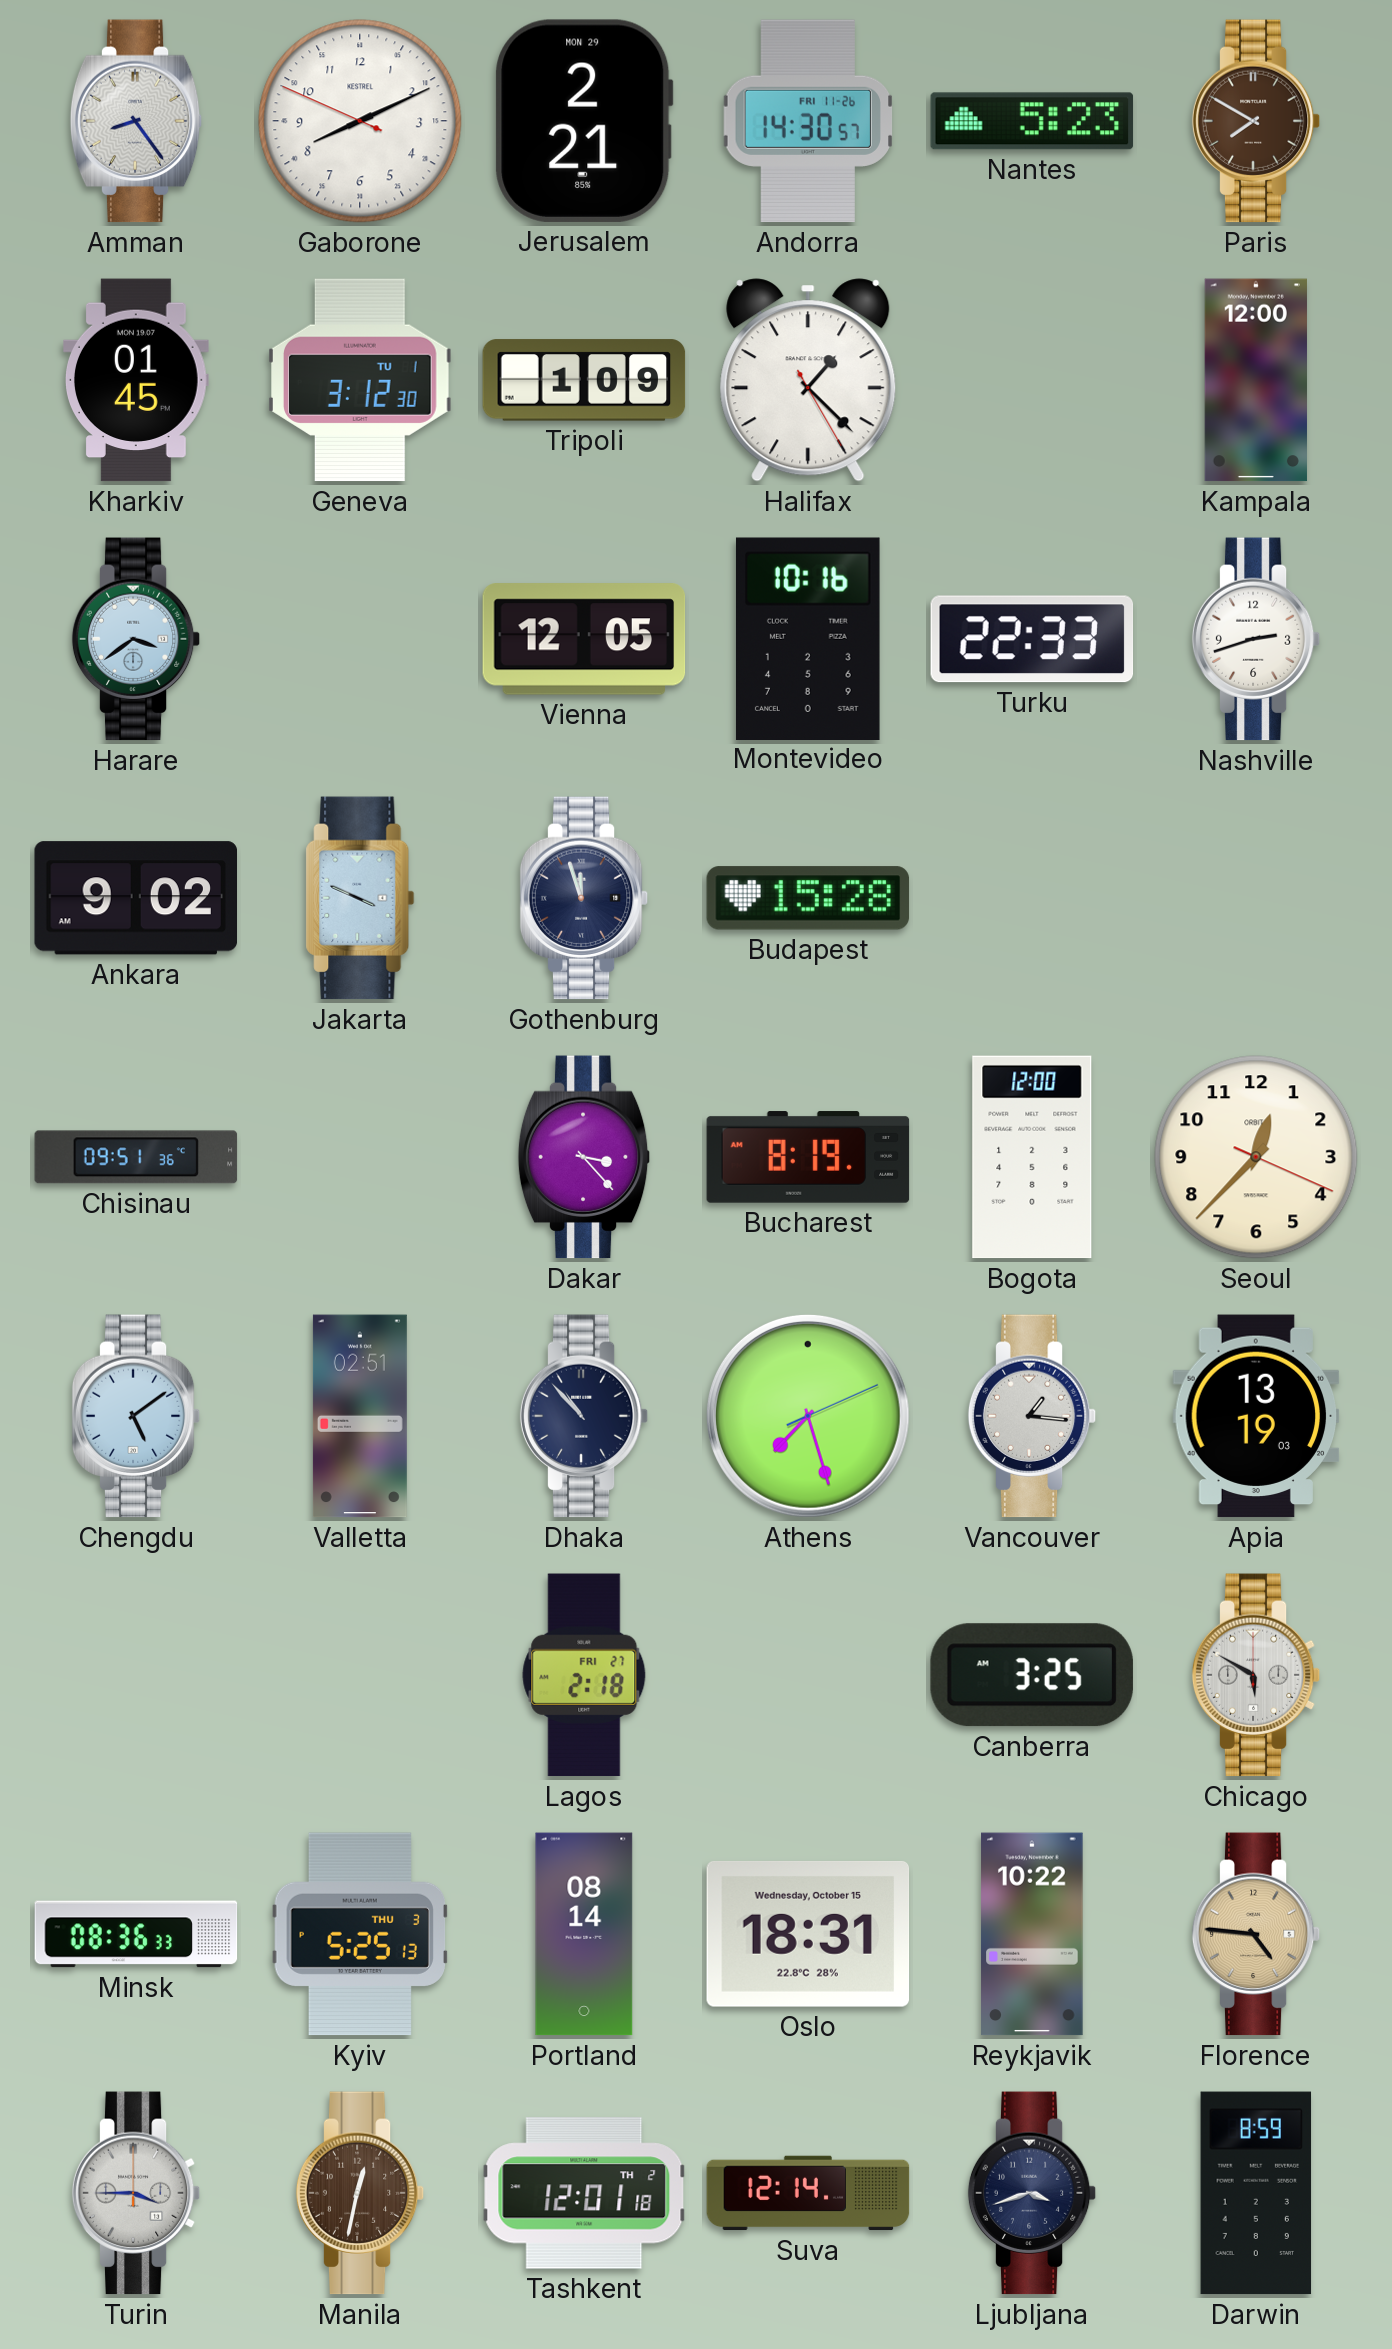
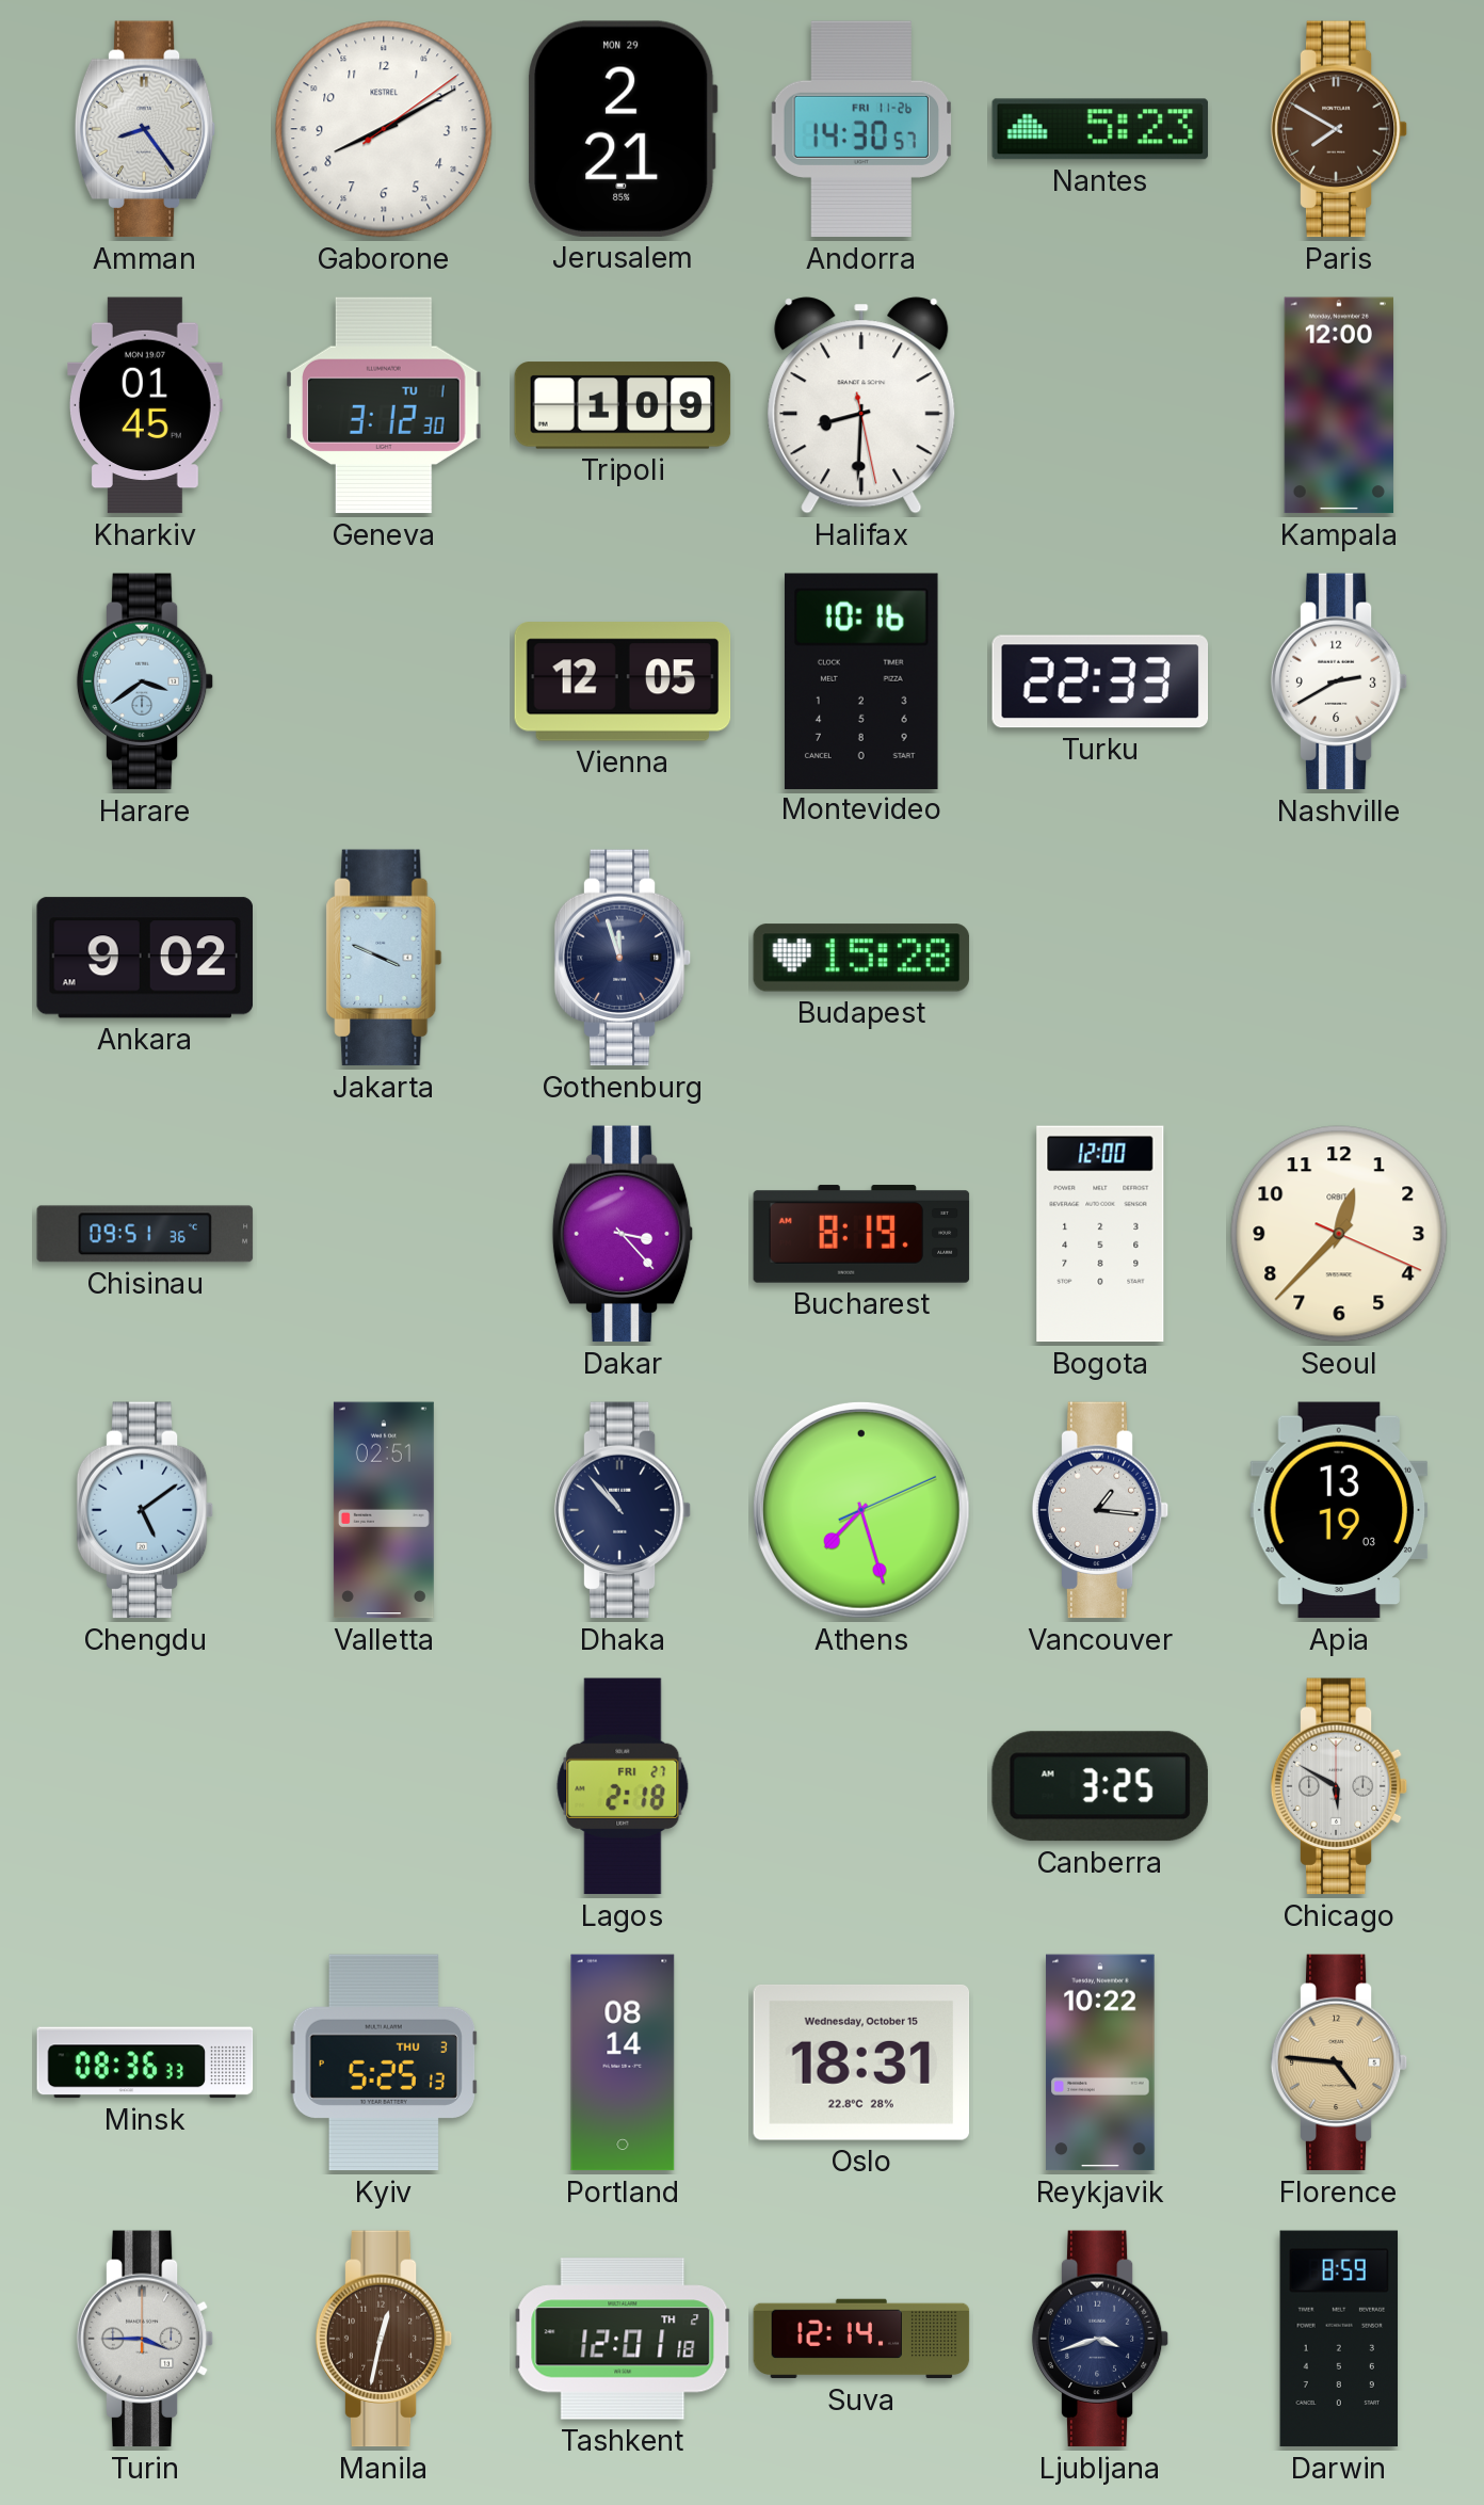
Gaborone: 8:10:49 -> 8:10:09
Halifax: 1:22 -> 8:30
Nashville: 2:42 -> 2:40
